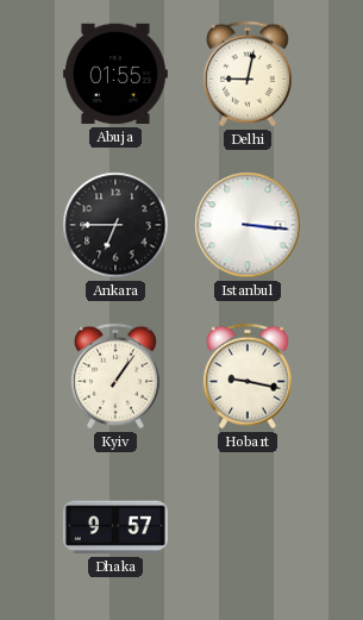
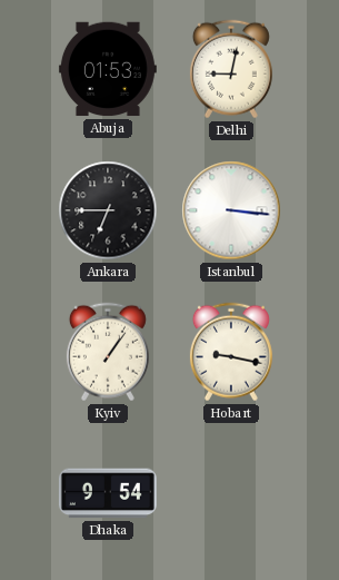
Abuja: 01:55 -> 01:53
Dhaka: 9:57 -> 9:54
